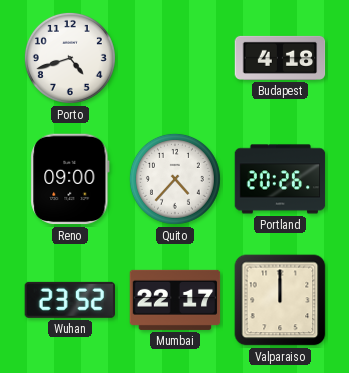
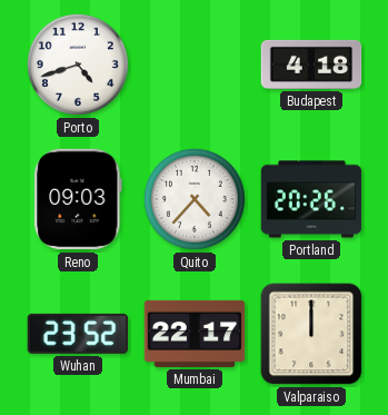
Reno: 09:00 -> 09:03
